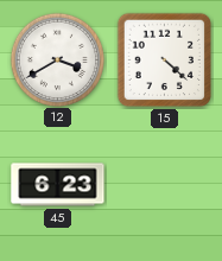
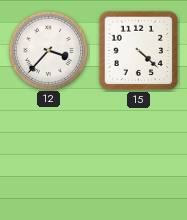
12: 3:40 -> 3:37
45: 6:23 -> none
